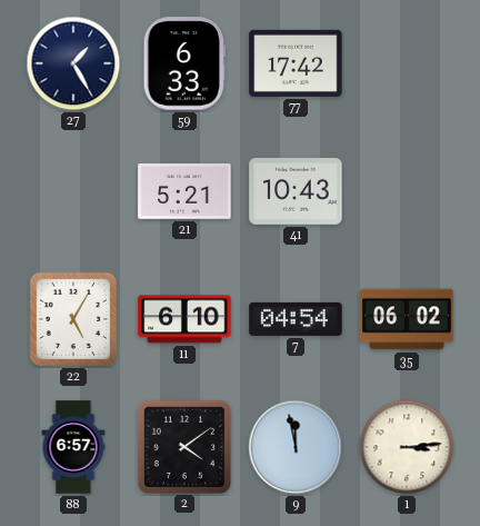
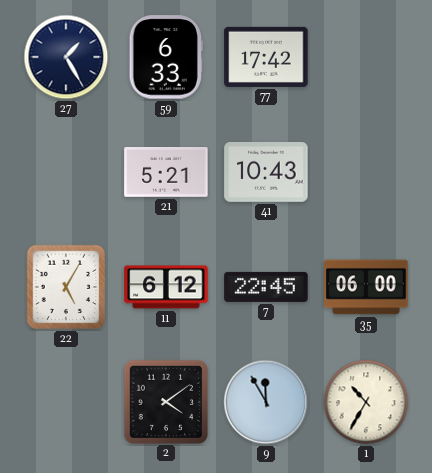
11: 6:10 -> 6:12
7: 04:54 -> 22:45
35: 06:02 -> 06:00
88: 6:57 -> none
9: 11:58 -> 11:55
1: 3:14 -> 10:35
